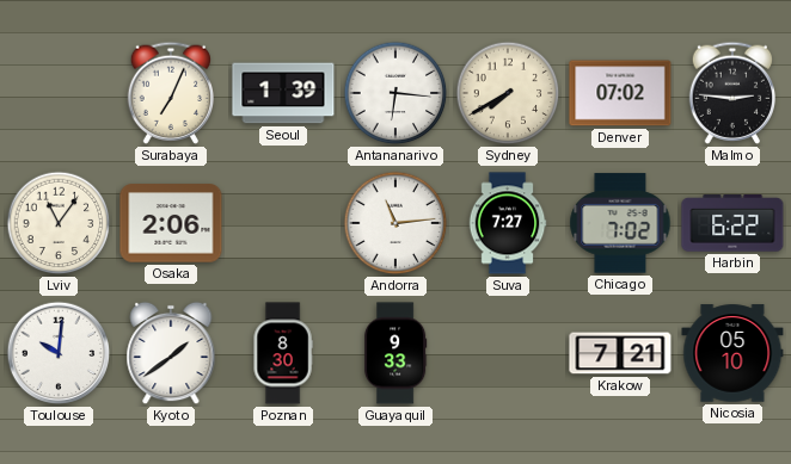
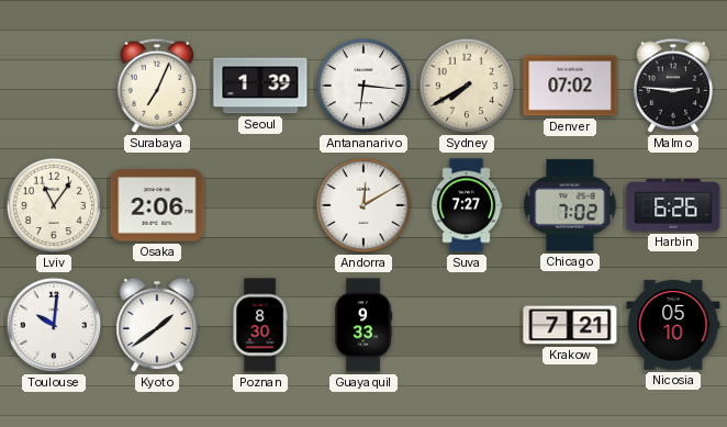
Andorra: 11:14 -> 12:10
Harbin: 6:22 -> 6:26
